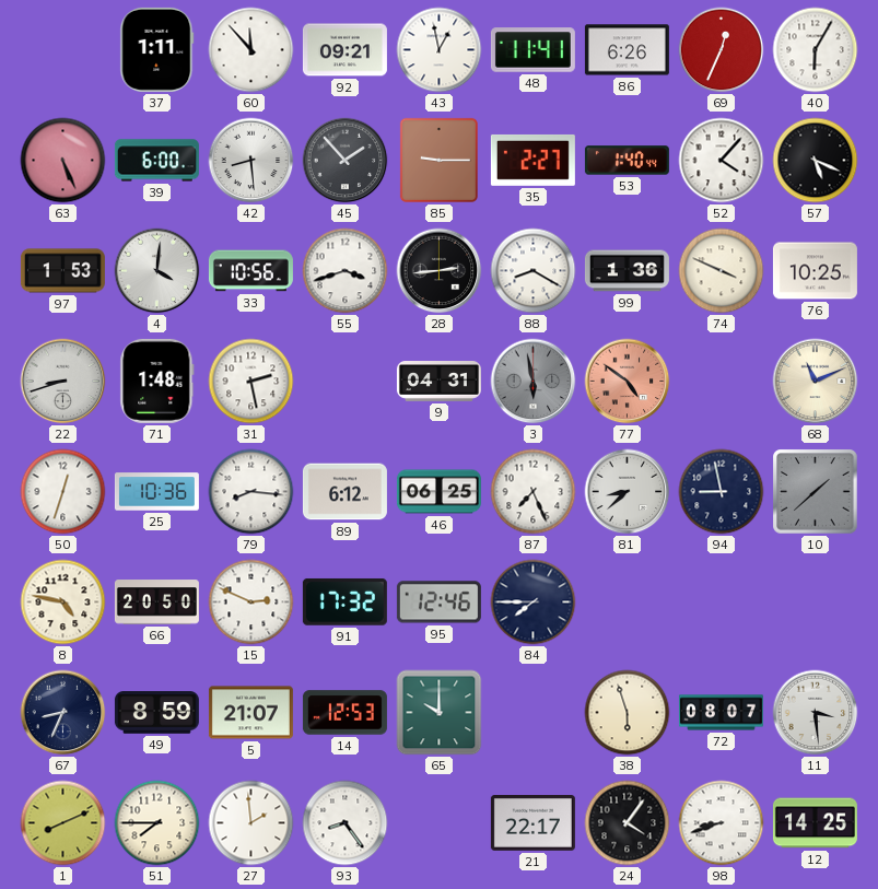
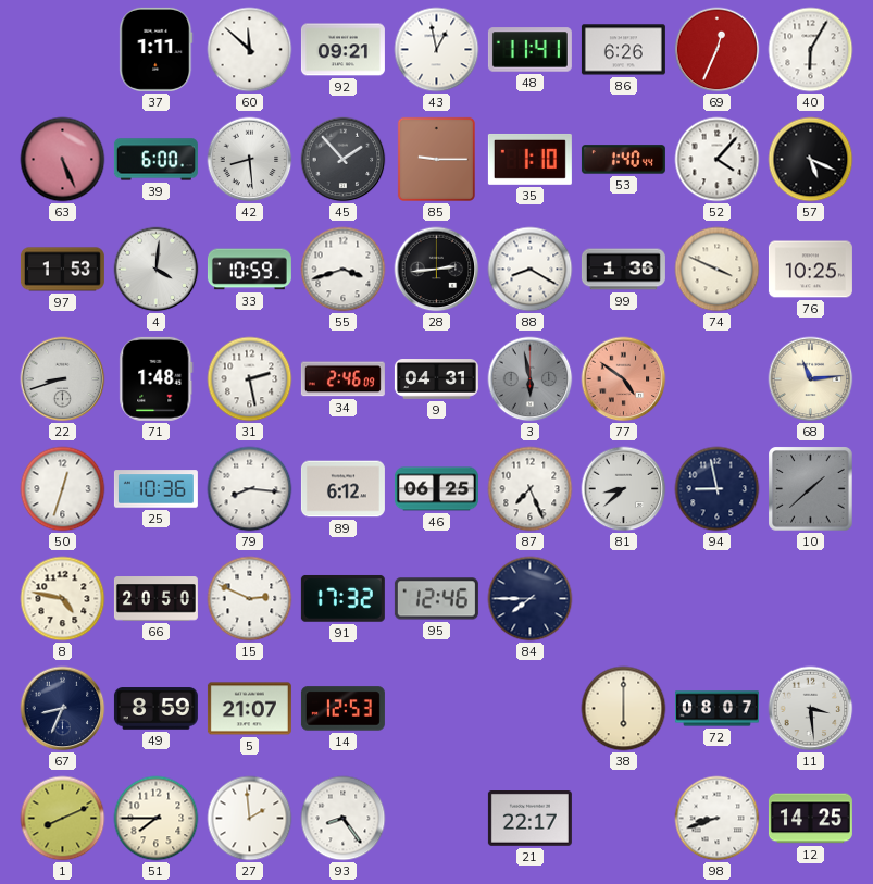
60: 11:53 -> 11:52
35: 2:27 -> 1:10
33: 10:56 -> 10:59
34: none -> 2:46
68: 11:11 -> 11:14
65: 10:00 -> none
38: 5:57 -> 6:00
24: 4:06 -> none
